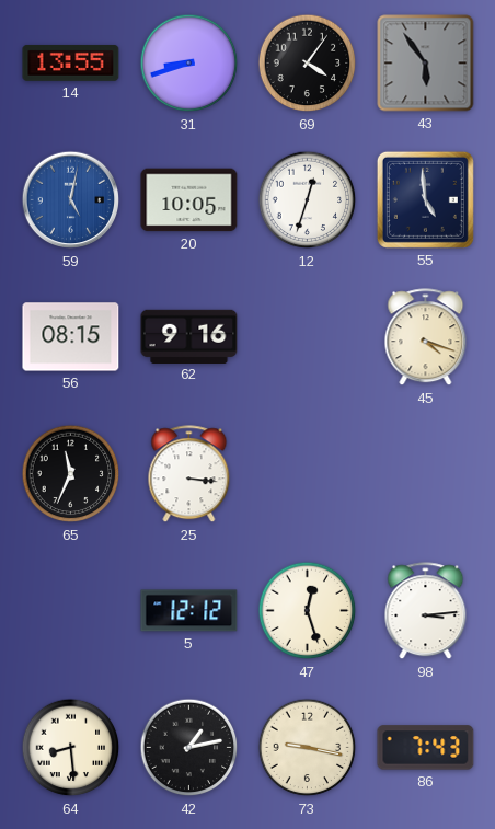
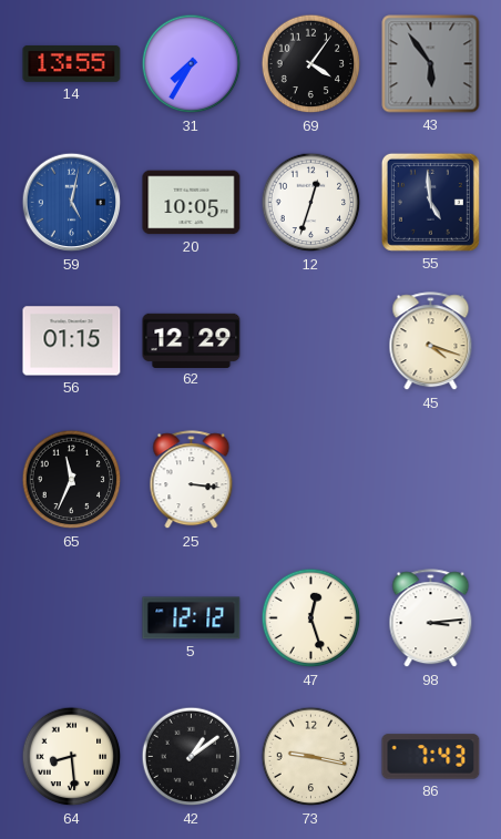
31: 8:42 -> 7:35
56: 08:15 -> 01:15
62: 9:16 -> 12:29
42: 1:13 -> 1:09
